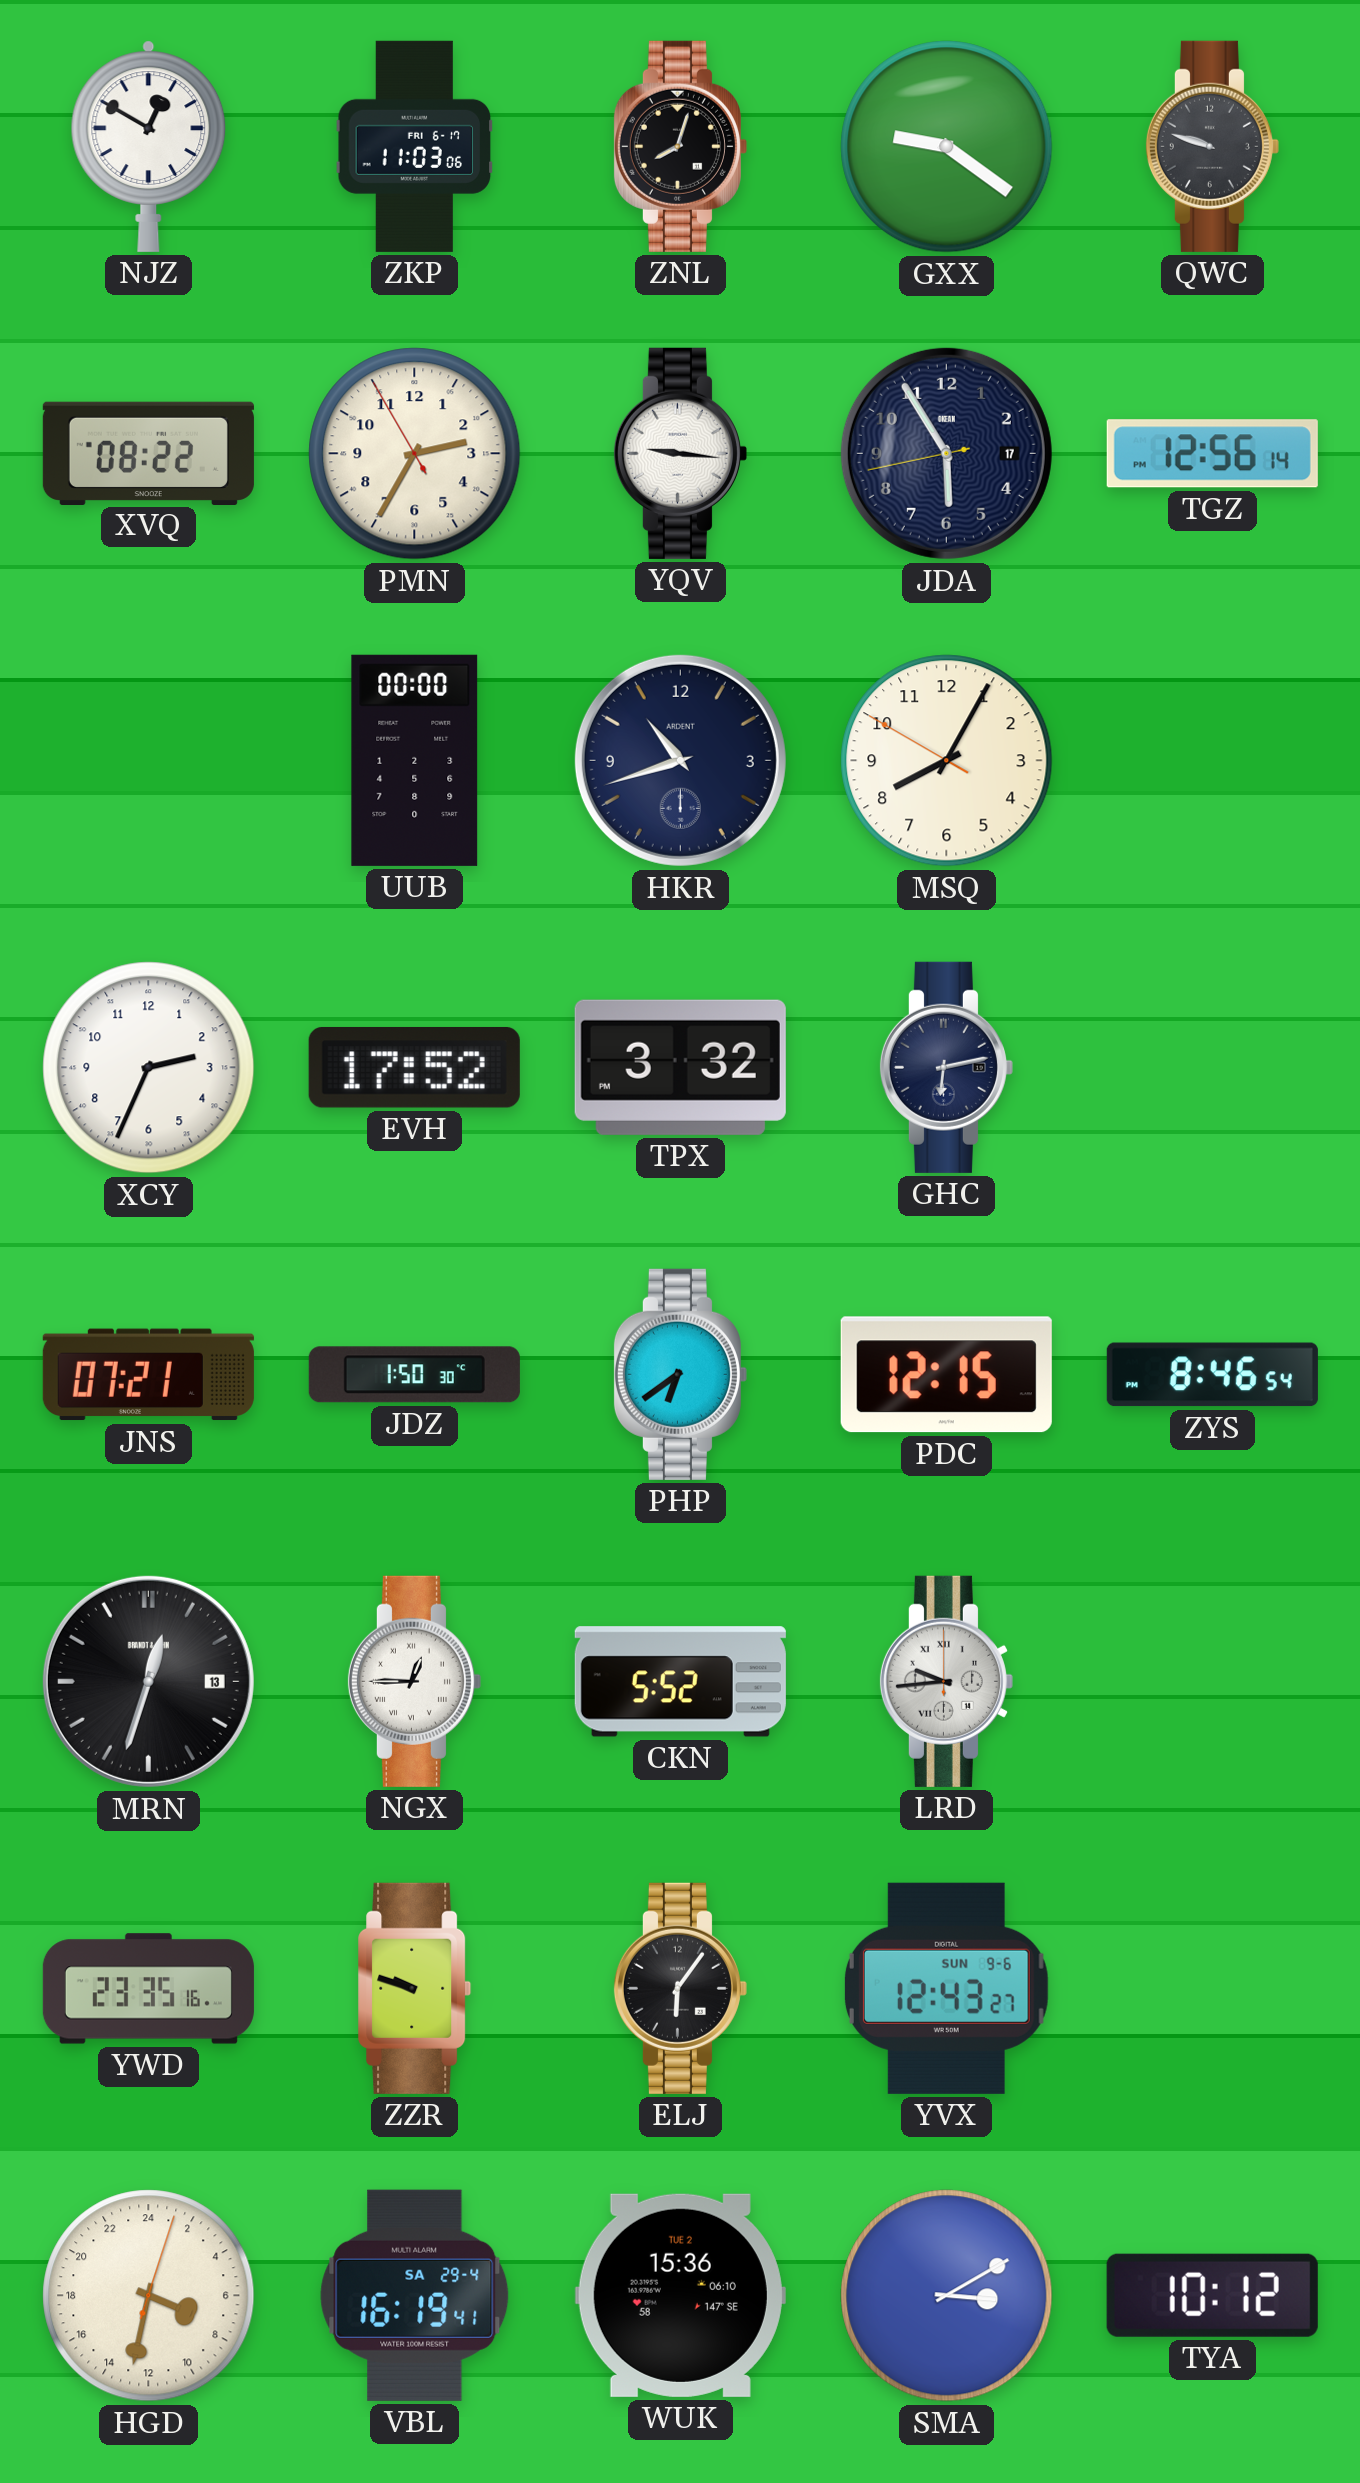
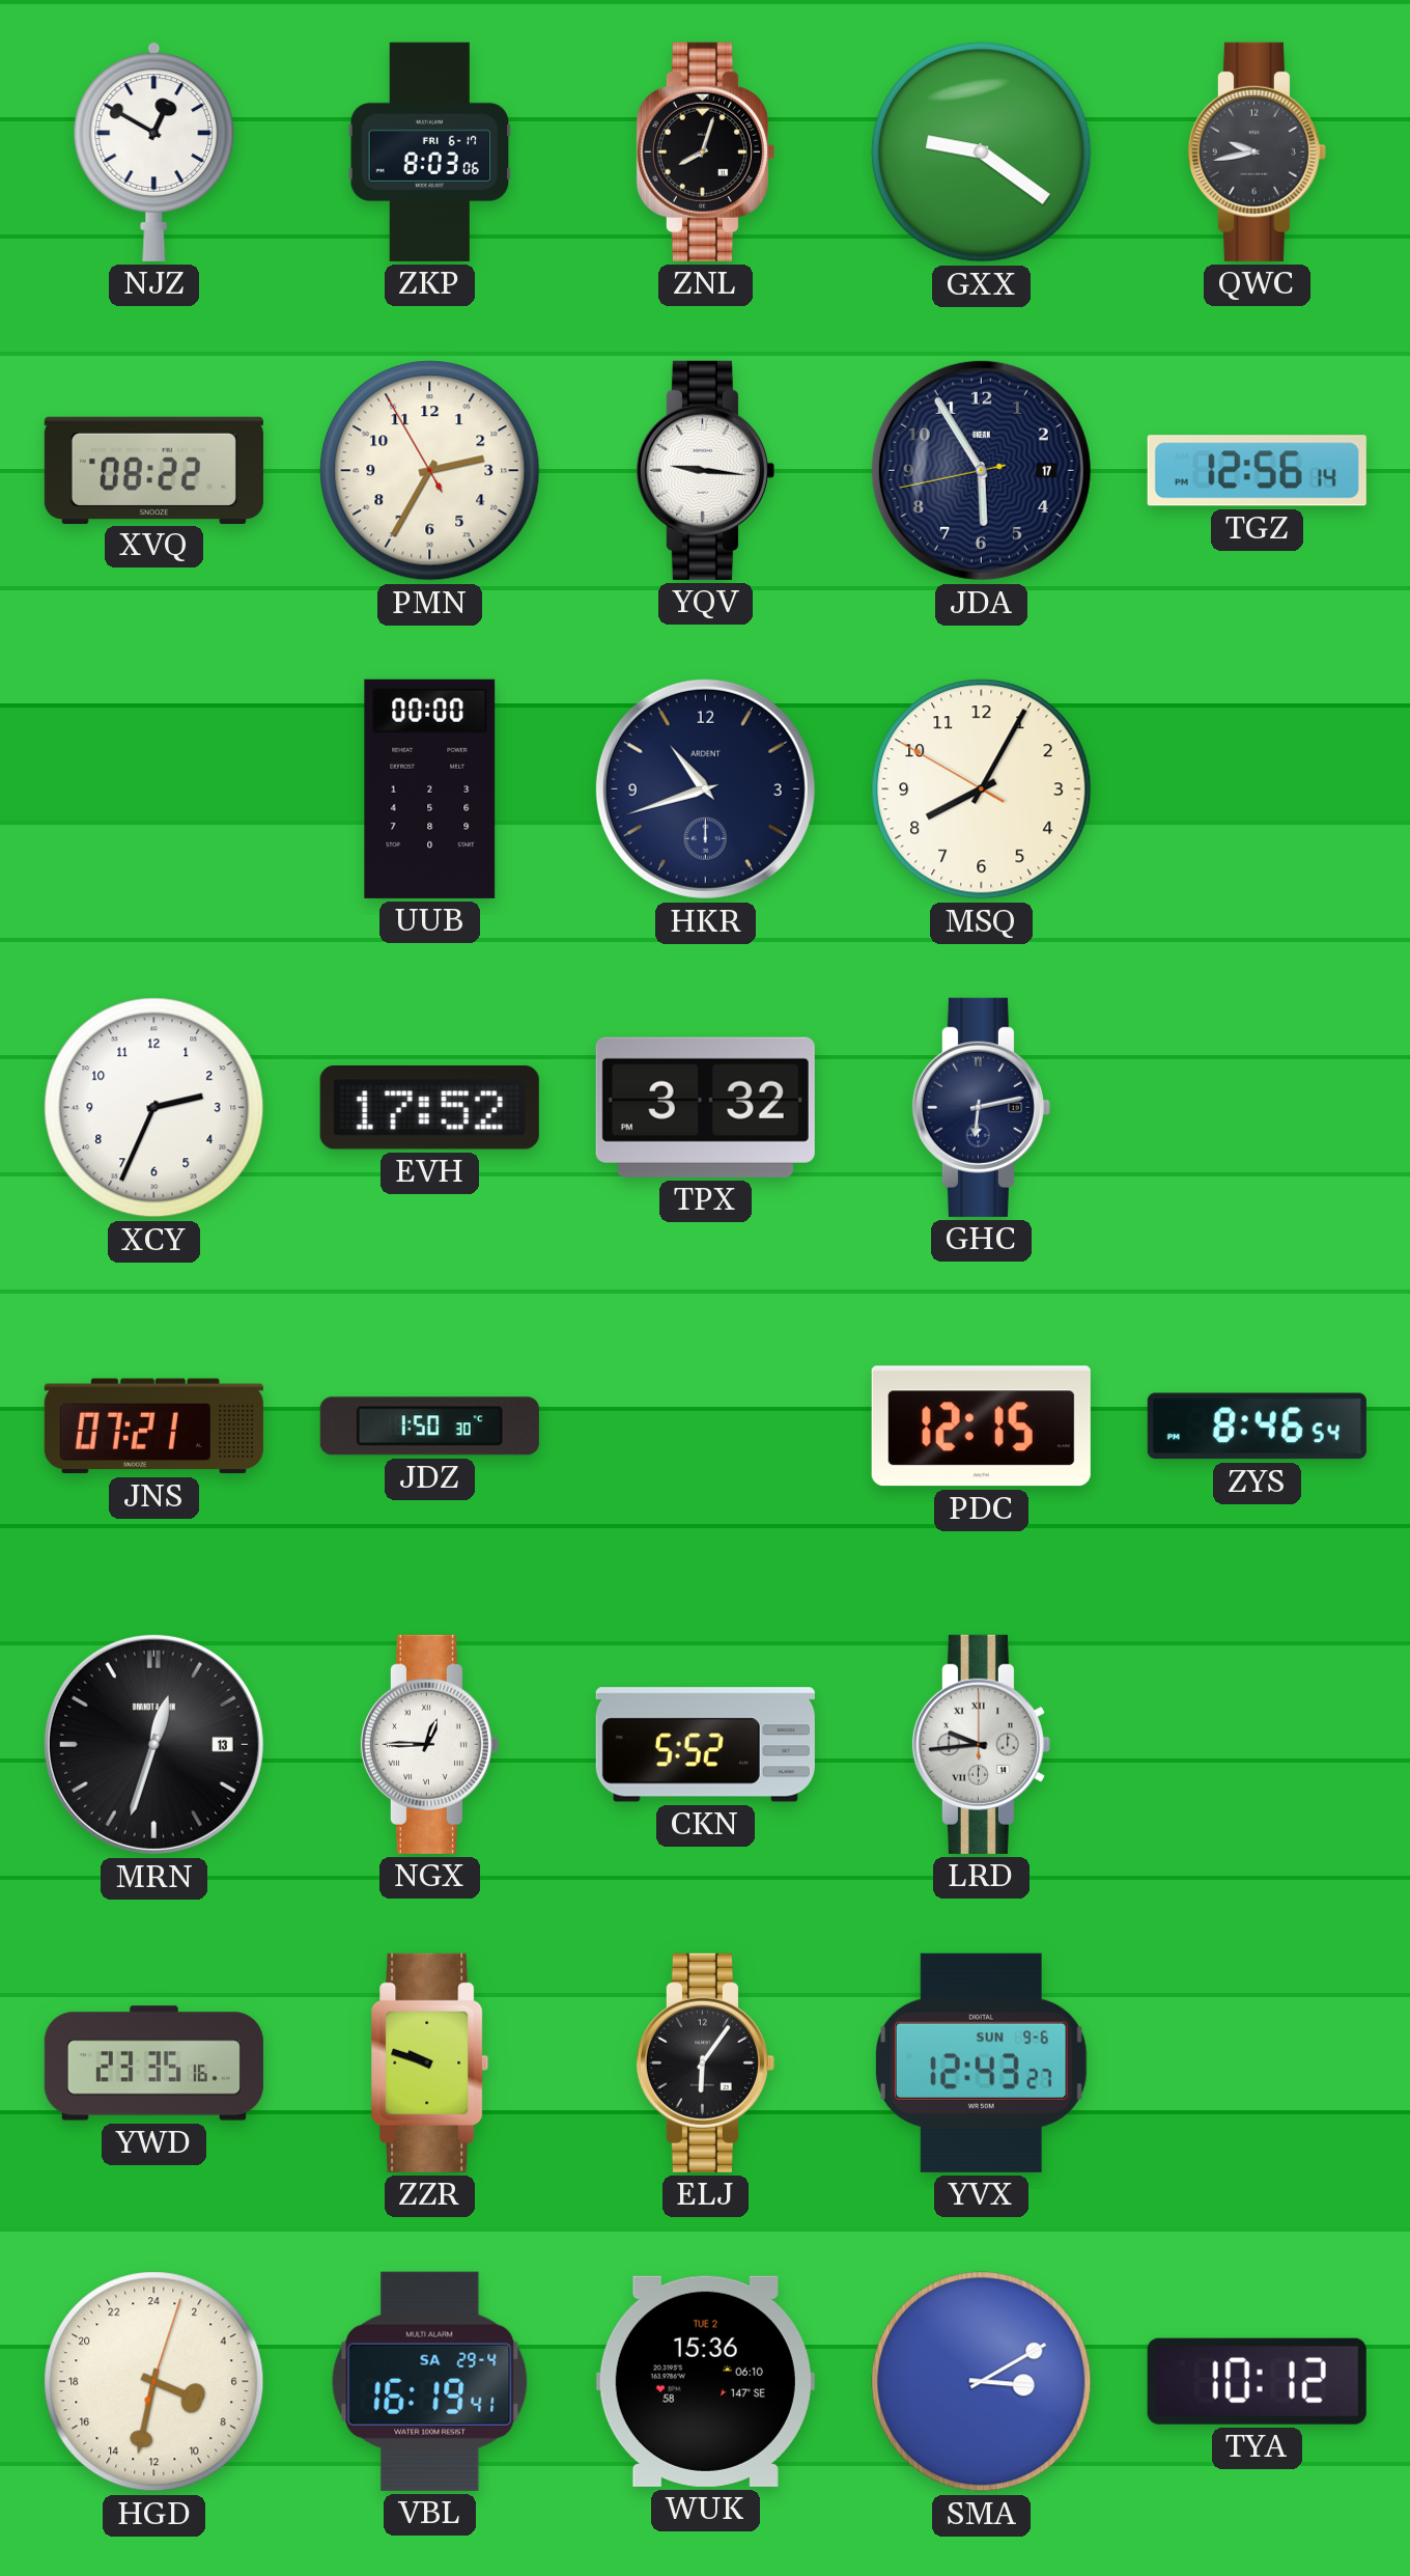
ZKP: 11:03 -> 8:03
QWC: 9:48 -> 9:43
PHP: 6:39 -> none
